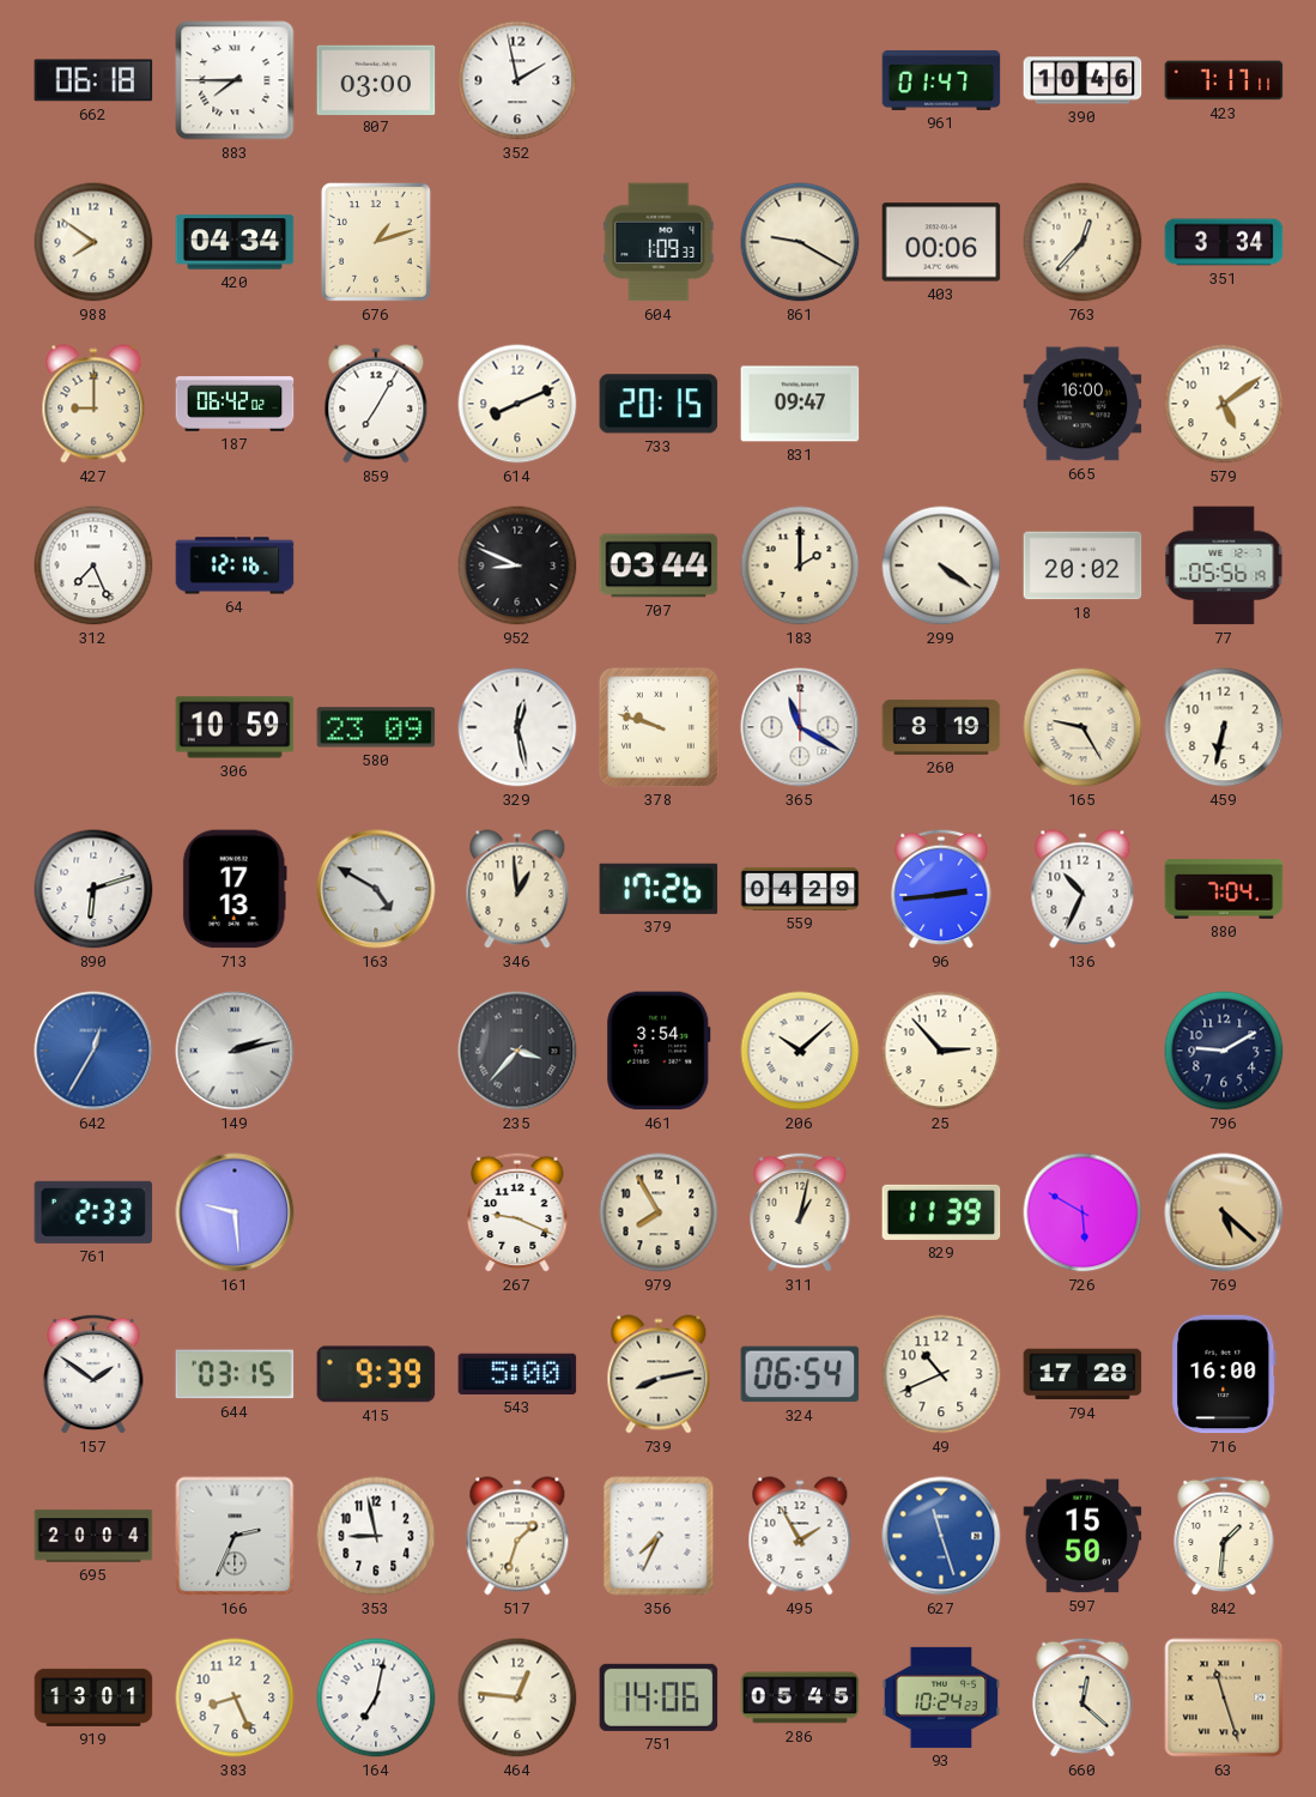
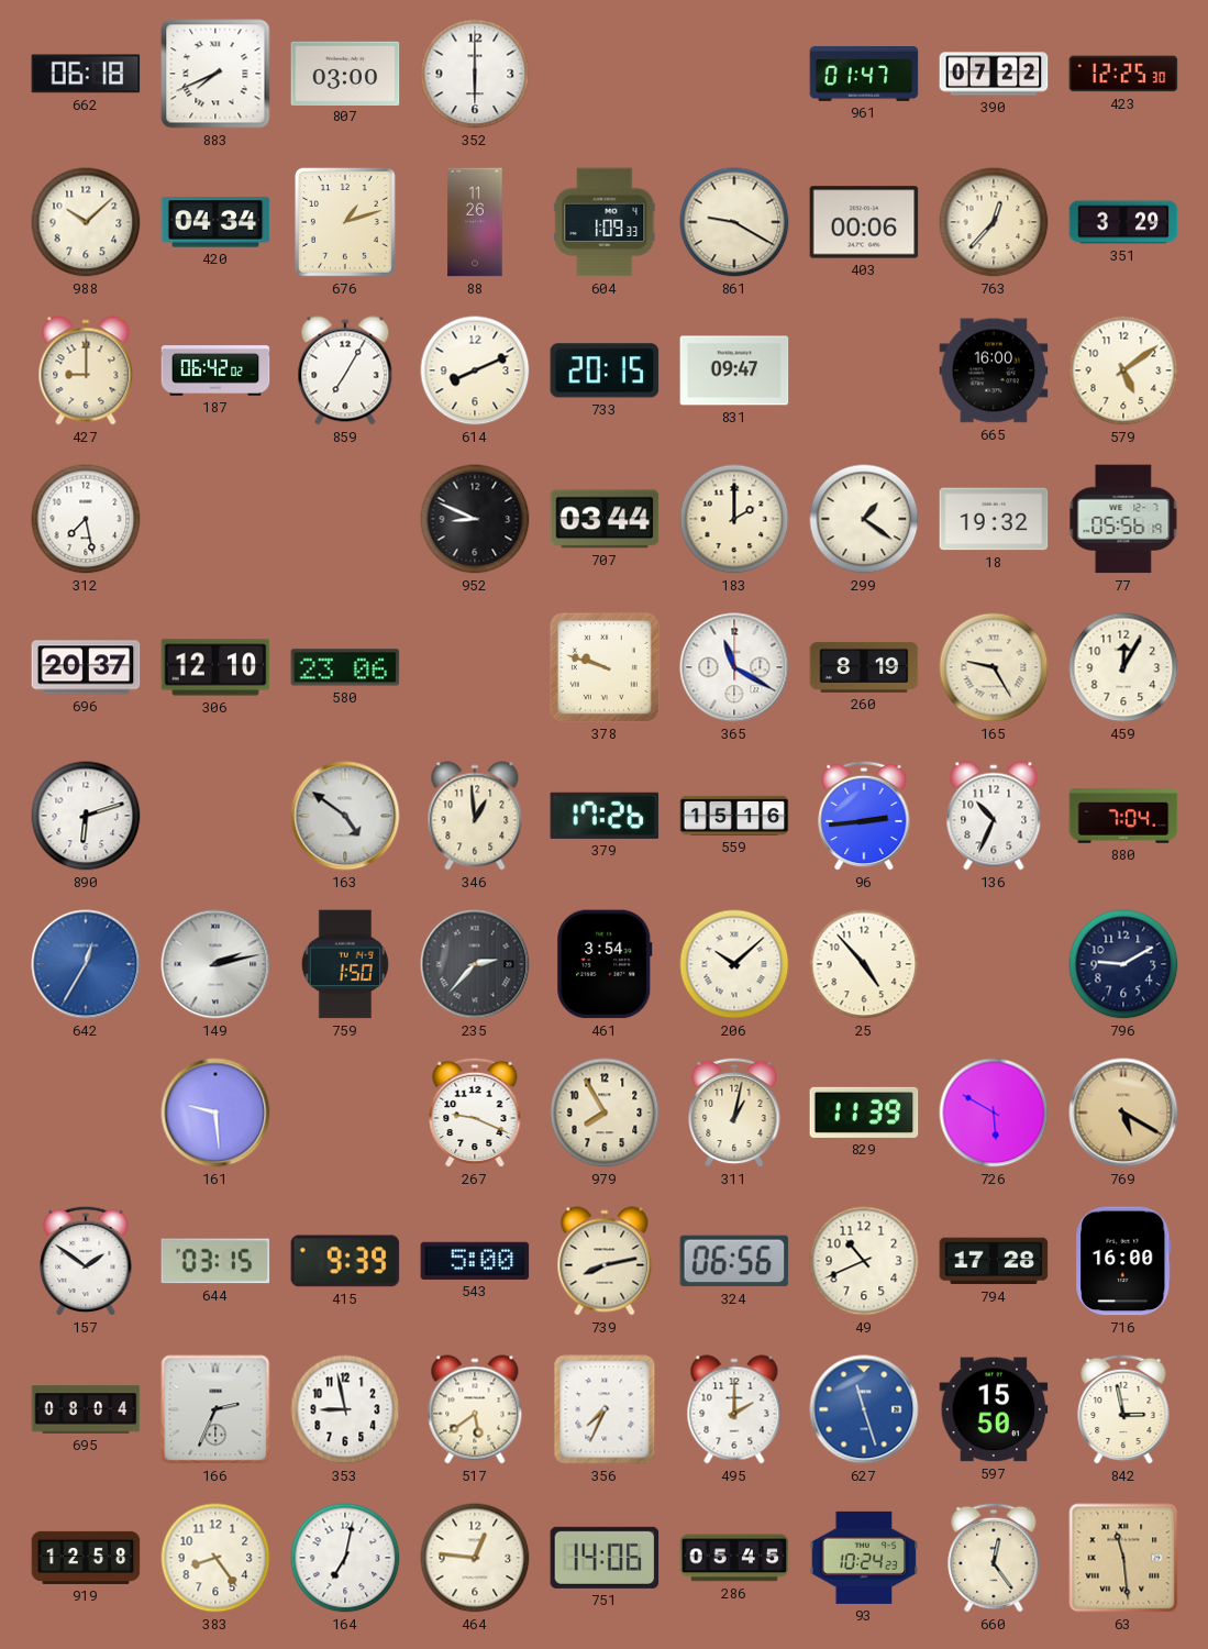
883: 7:45 -> 7:41
352: 1:58 -> 6:00
390: 10:46 -> 07:22
423: 7:17 -> 12:25
988: 7:51 -> 10:08
88: none -> 11:26
351: 3:34 -> 3:29
312: 7:26 -> 7:28
64: 12:16 -> none
299: 4:21 -> 1:21
18: 20:02 -> 19:32
696: none -> 20:37
306: 10:59 -> 12:10
580: 23:09 -> 23:06
329: 12:28 -> none
459: 6:32 -> 12:05
713: 17:13 -> none
163: 4:50 -> 4:51
559: 04:29 -> 15:16
759: none -> 1:50
235: 3:37 -> 2:37
25: 2:53 -> 4:53
761: 2:33 -> none
769: 5:22 -> 5:20
324: 06:54 -> 06:56
695: 20:04 -> 08:04
517: 1:33 -> 5:39
495: 1:55 -> 2:00
842: 1:31 -> 2:58
919: 13:01 -> 12:58
383: 8:26 -> 8:24
660: 12:22 -> 12:24
63: 11:27 -> 11:29
